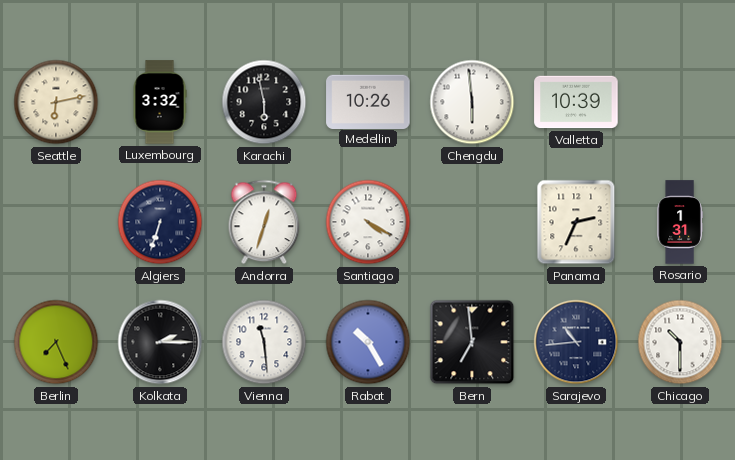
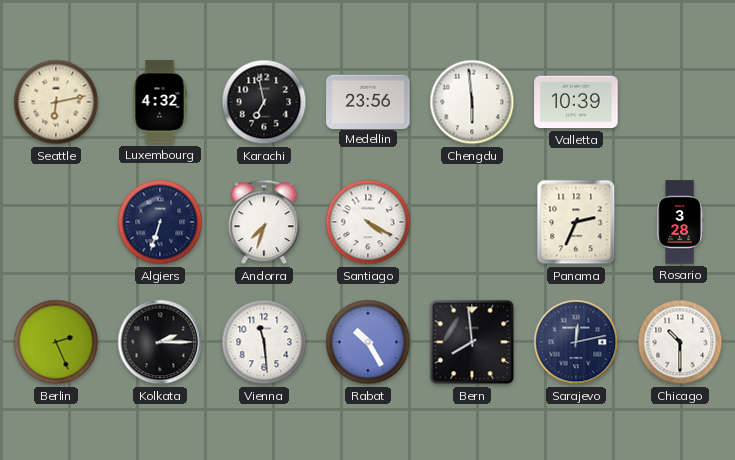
Luxembourg: 3:32 -> 4:32
Karachi: 5:58 -> 6:58
Medellin: 10:26 -> 23:56
Andorra: 12:33 -> 7:33
Rosario: 1:31 -> 3:28
Berlin: 7:26 -> 2:26
Bern: 6:59 -> 7:59
Sarajevo: 10:44 -> 12:13
